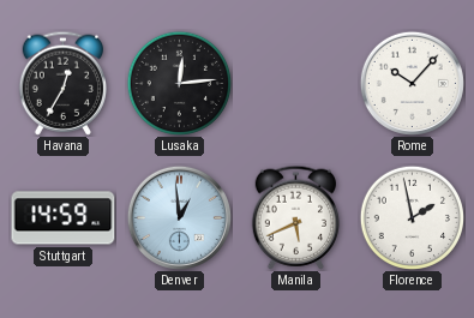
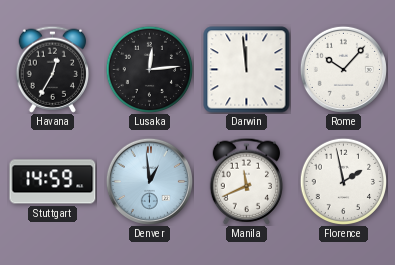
Darwin: none -> 11:59
Manila: 5:41 -> 11:41
